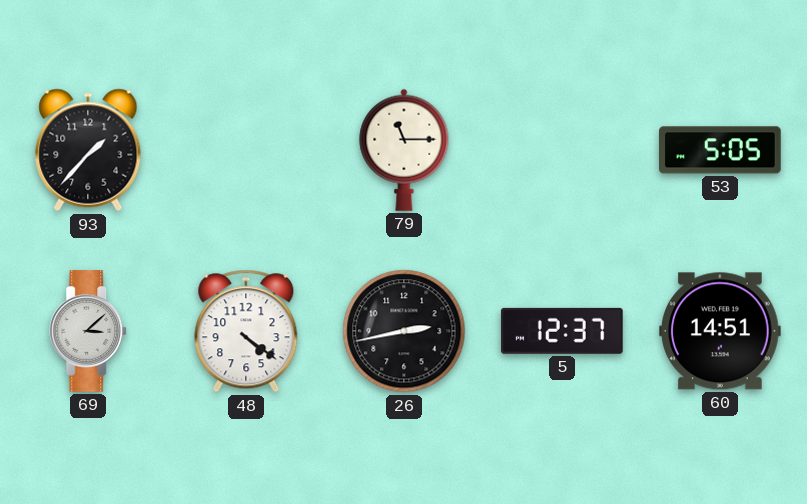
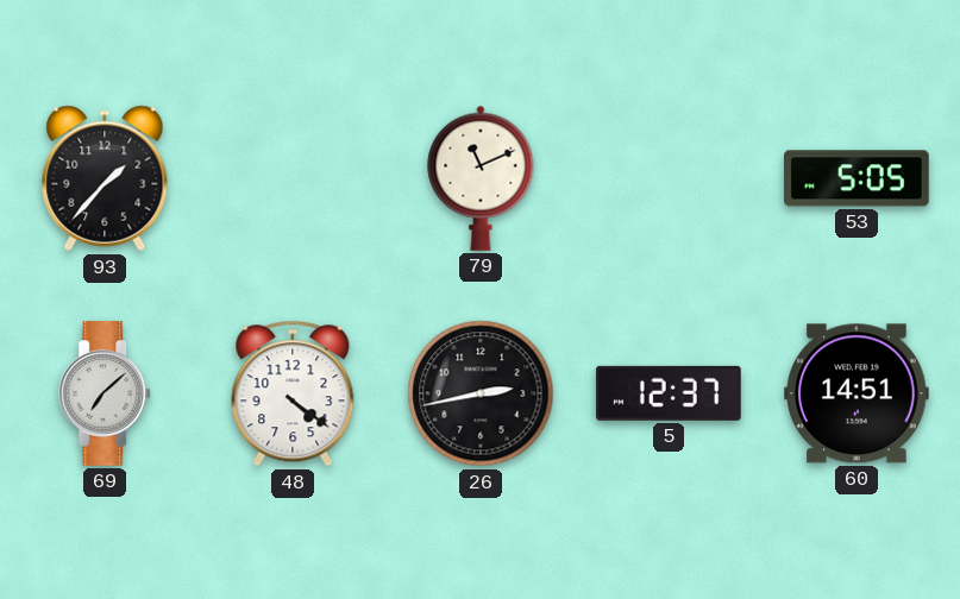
79: 11:15 -> 11:11
69: 3:08 -> 7:08
